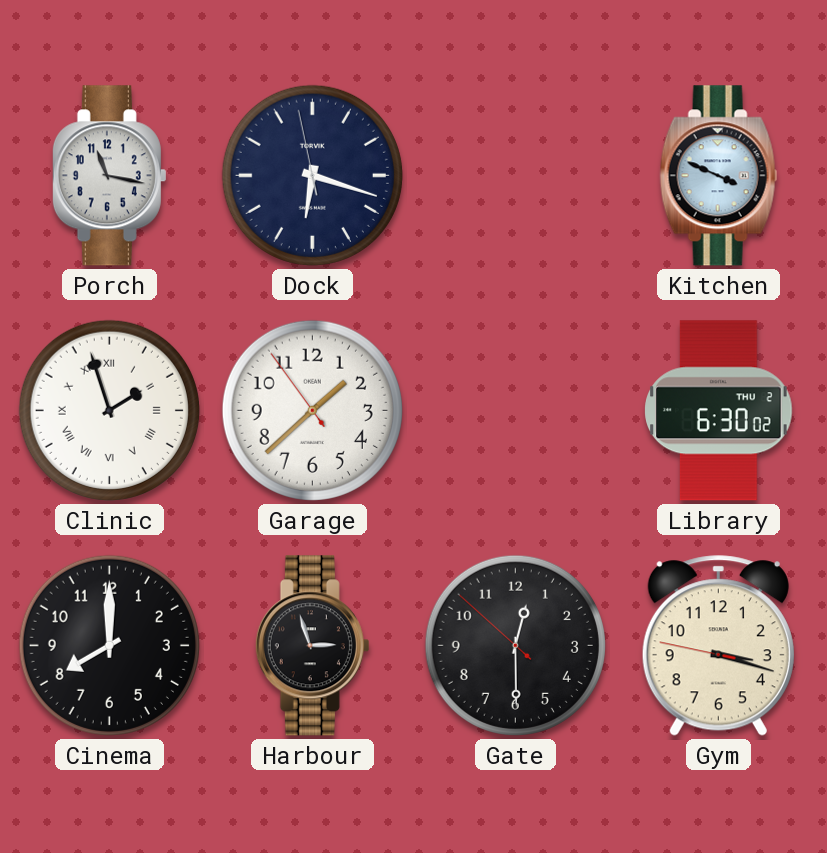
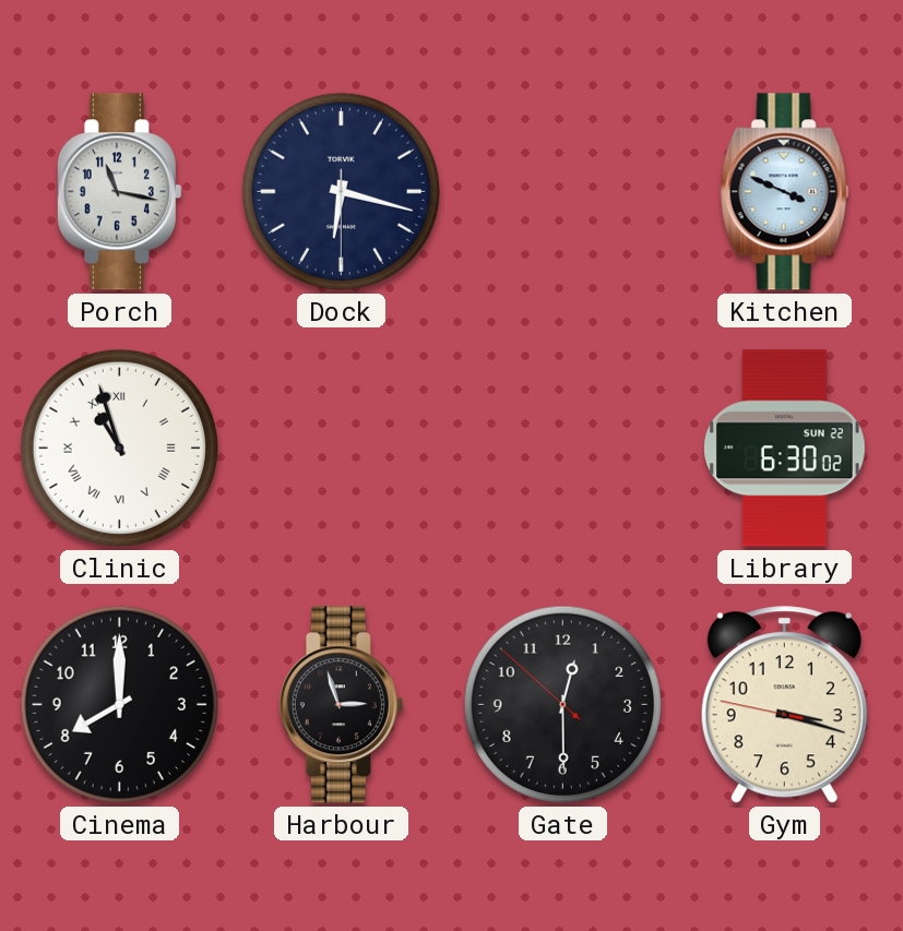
Dock: 6:17:58 -> 6:17:30
Clinic: 1:57 -> 10:57
Garage: 1:37 -> none
Library date: THU 2 -> SUN 22
